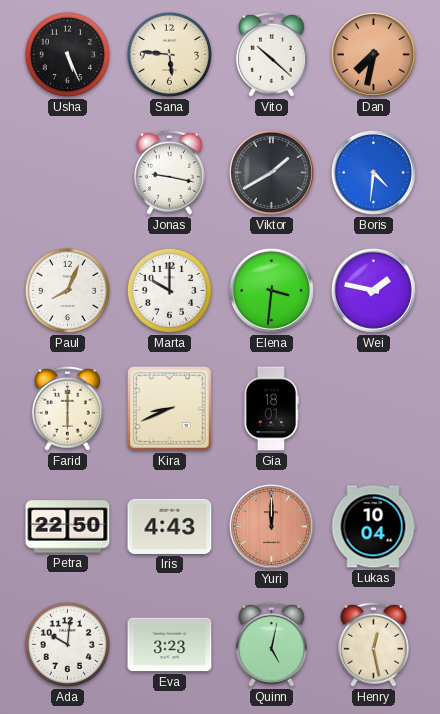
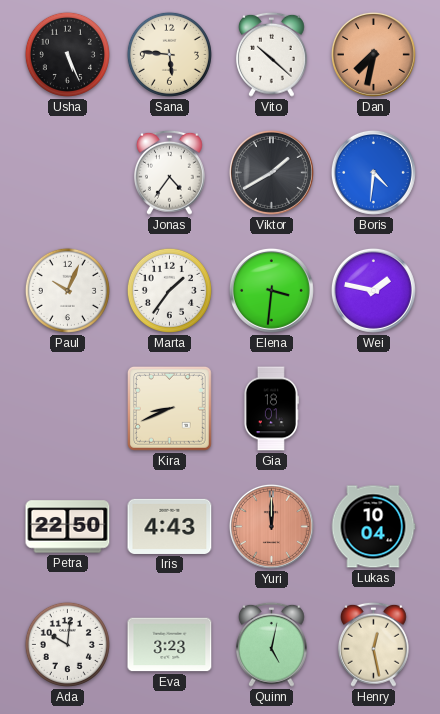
Jonas: 9:17 -> 4:36
Paul: 8:04 -> 10:04
Marta: 10:00 -> 1:36
Farid: 6:00 -> none
